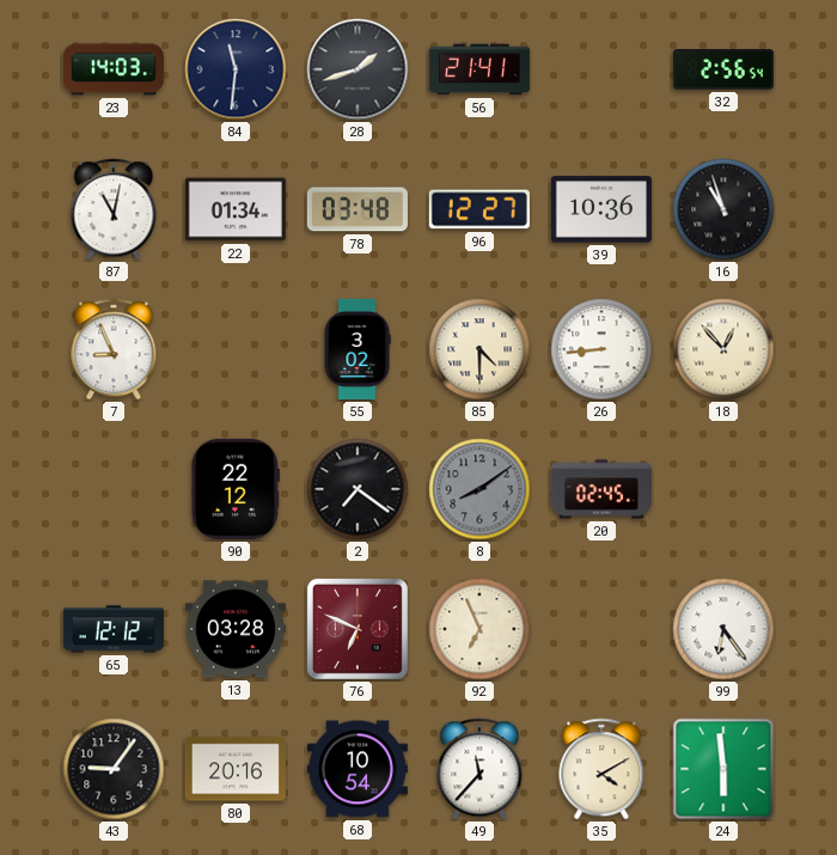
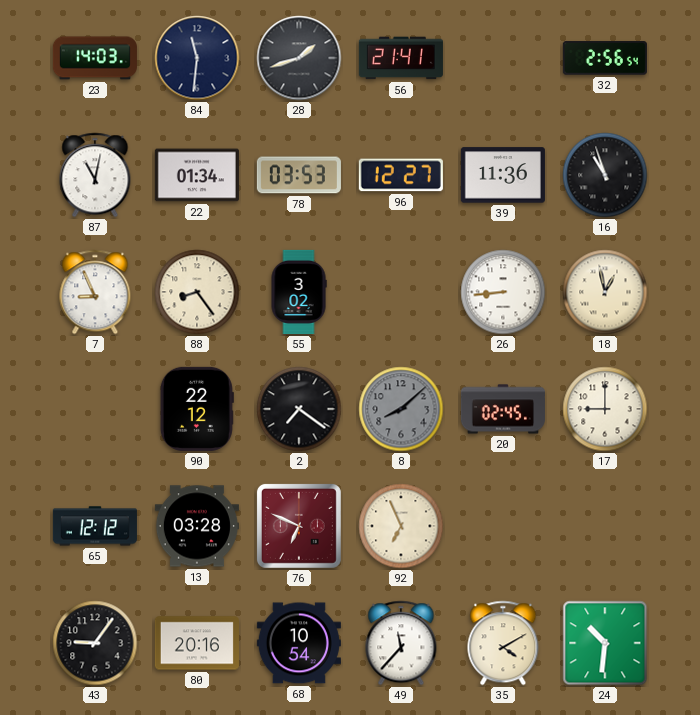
78: 03:48 -> 03:53
39: 10:36 -> 11:36
88: none -> 8:24
85: 4:30 -> none
18: 12:53 -> 12:58
8: 8:09 -> 8:08
17: none -> 9:00
99: 6:24 -> none
24: 5:59 -> 10:31
